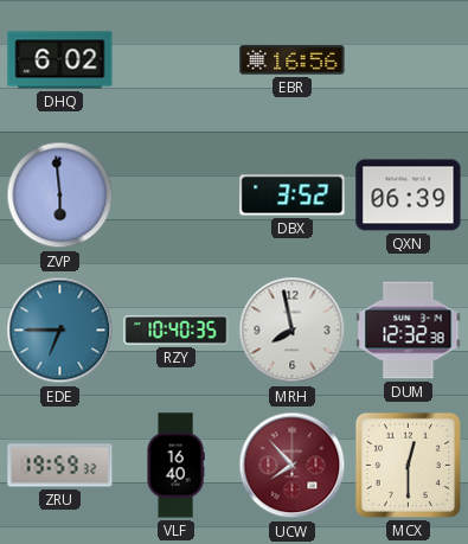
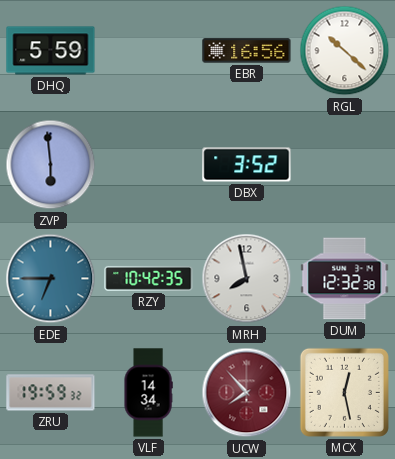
DHQ: 6:02 -> 5:59
RGL: none -> 10:22
QXN: 06:39 -> none
RZY: 10:40 -> 10:42
VLF: 16:40 -> 14:34
MCX: 12:30 -> 12:28
